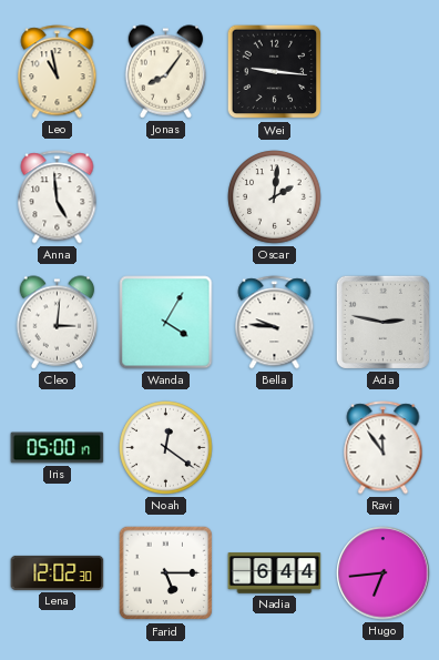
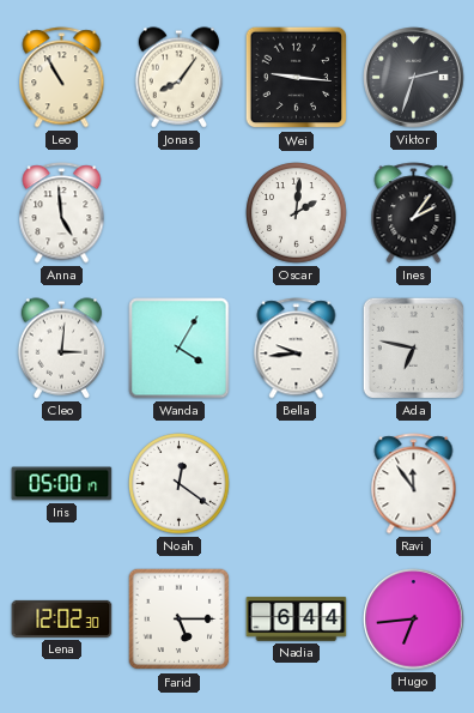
Leo: 10:58 -> 10:55
Viktor: none -> 2:33
Ines: none -> 2:06
Bella: 9:46 -> 9:44
Ada: 2:47 -> 6:47
